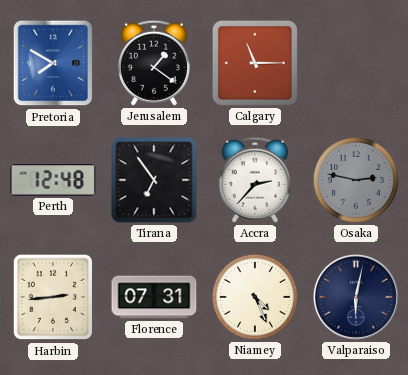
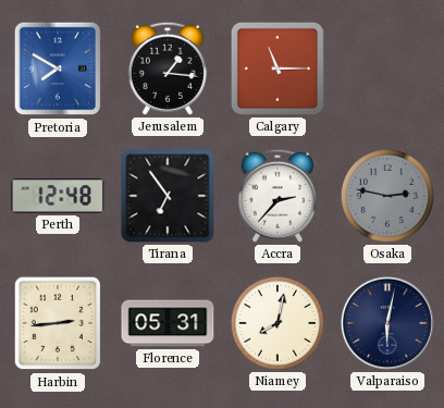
Jerusalem: 1:21 -> 1:16
Florence: 07:31 -> 05:31
Niamey: 4:26 -> 8:02
